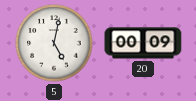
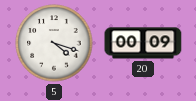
5: 5:02 -> 4:18
